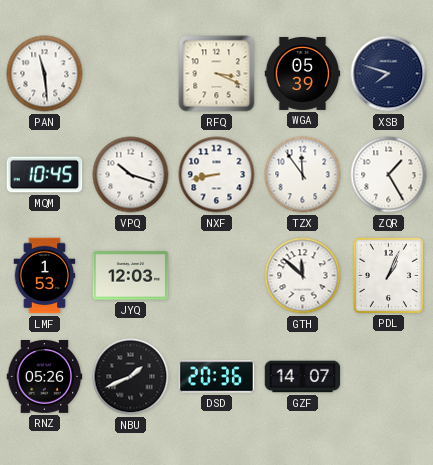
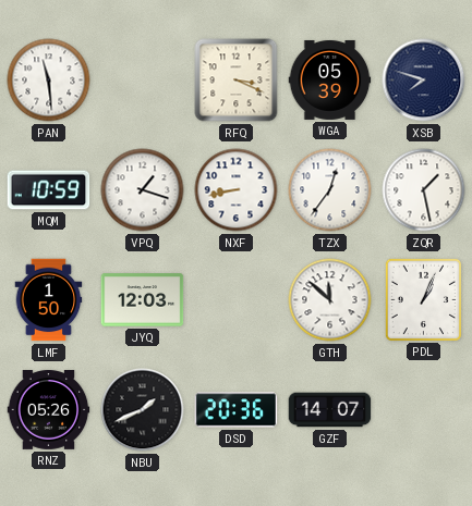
MQM: 10:45 -> 10:59
VPQ: 10:18 -> 1:18
TZX: 11:54 -> 12:36
ZQR: 1:25 -> 1:28
LMF: 1:53 -> 1:50
